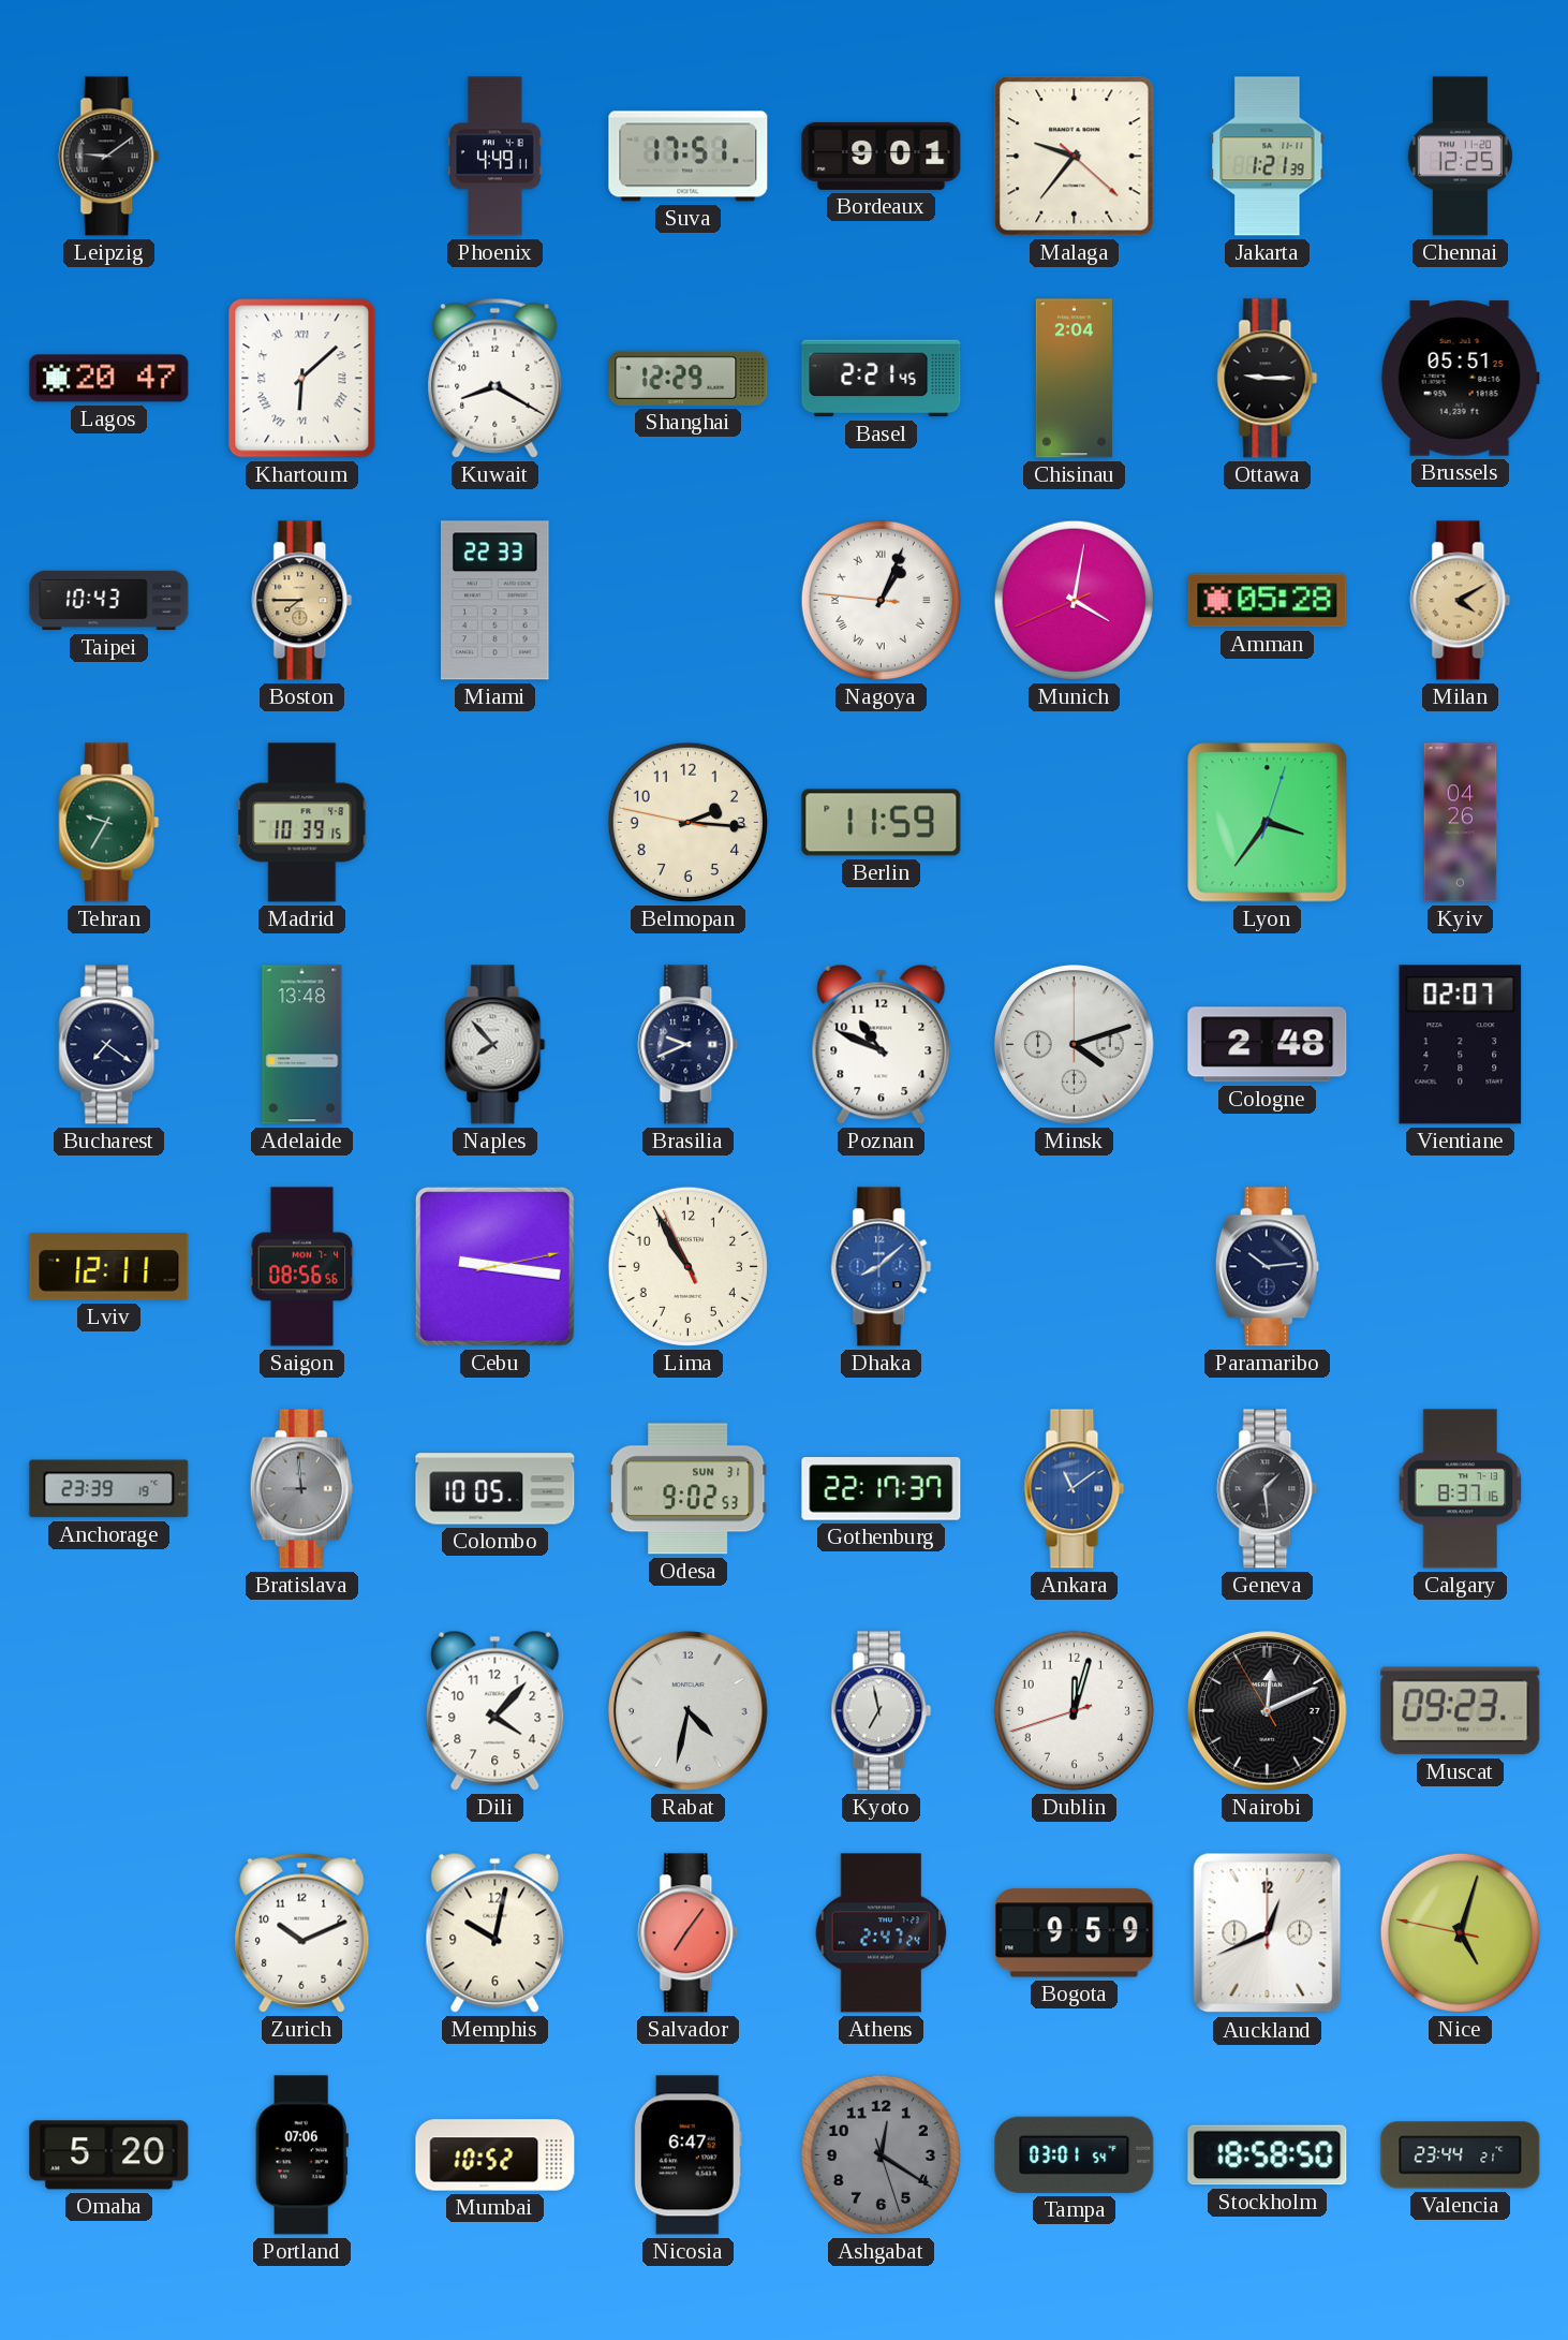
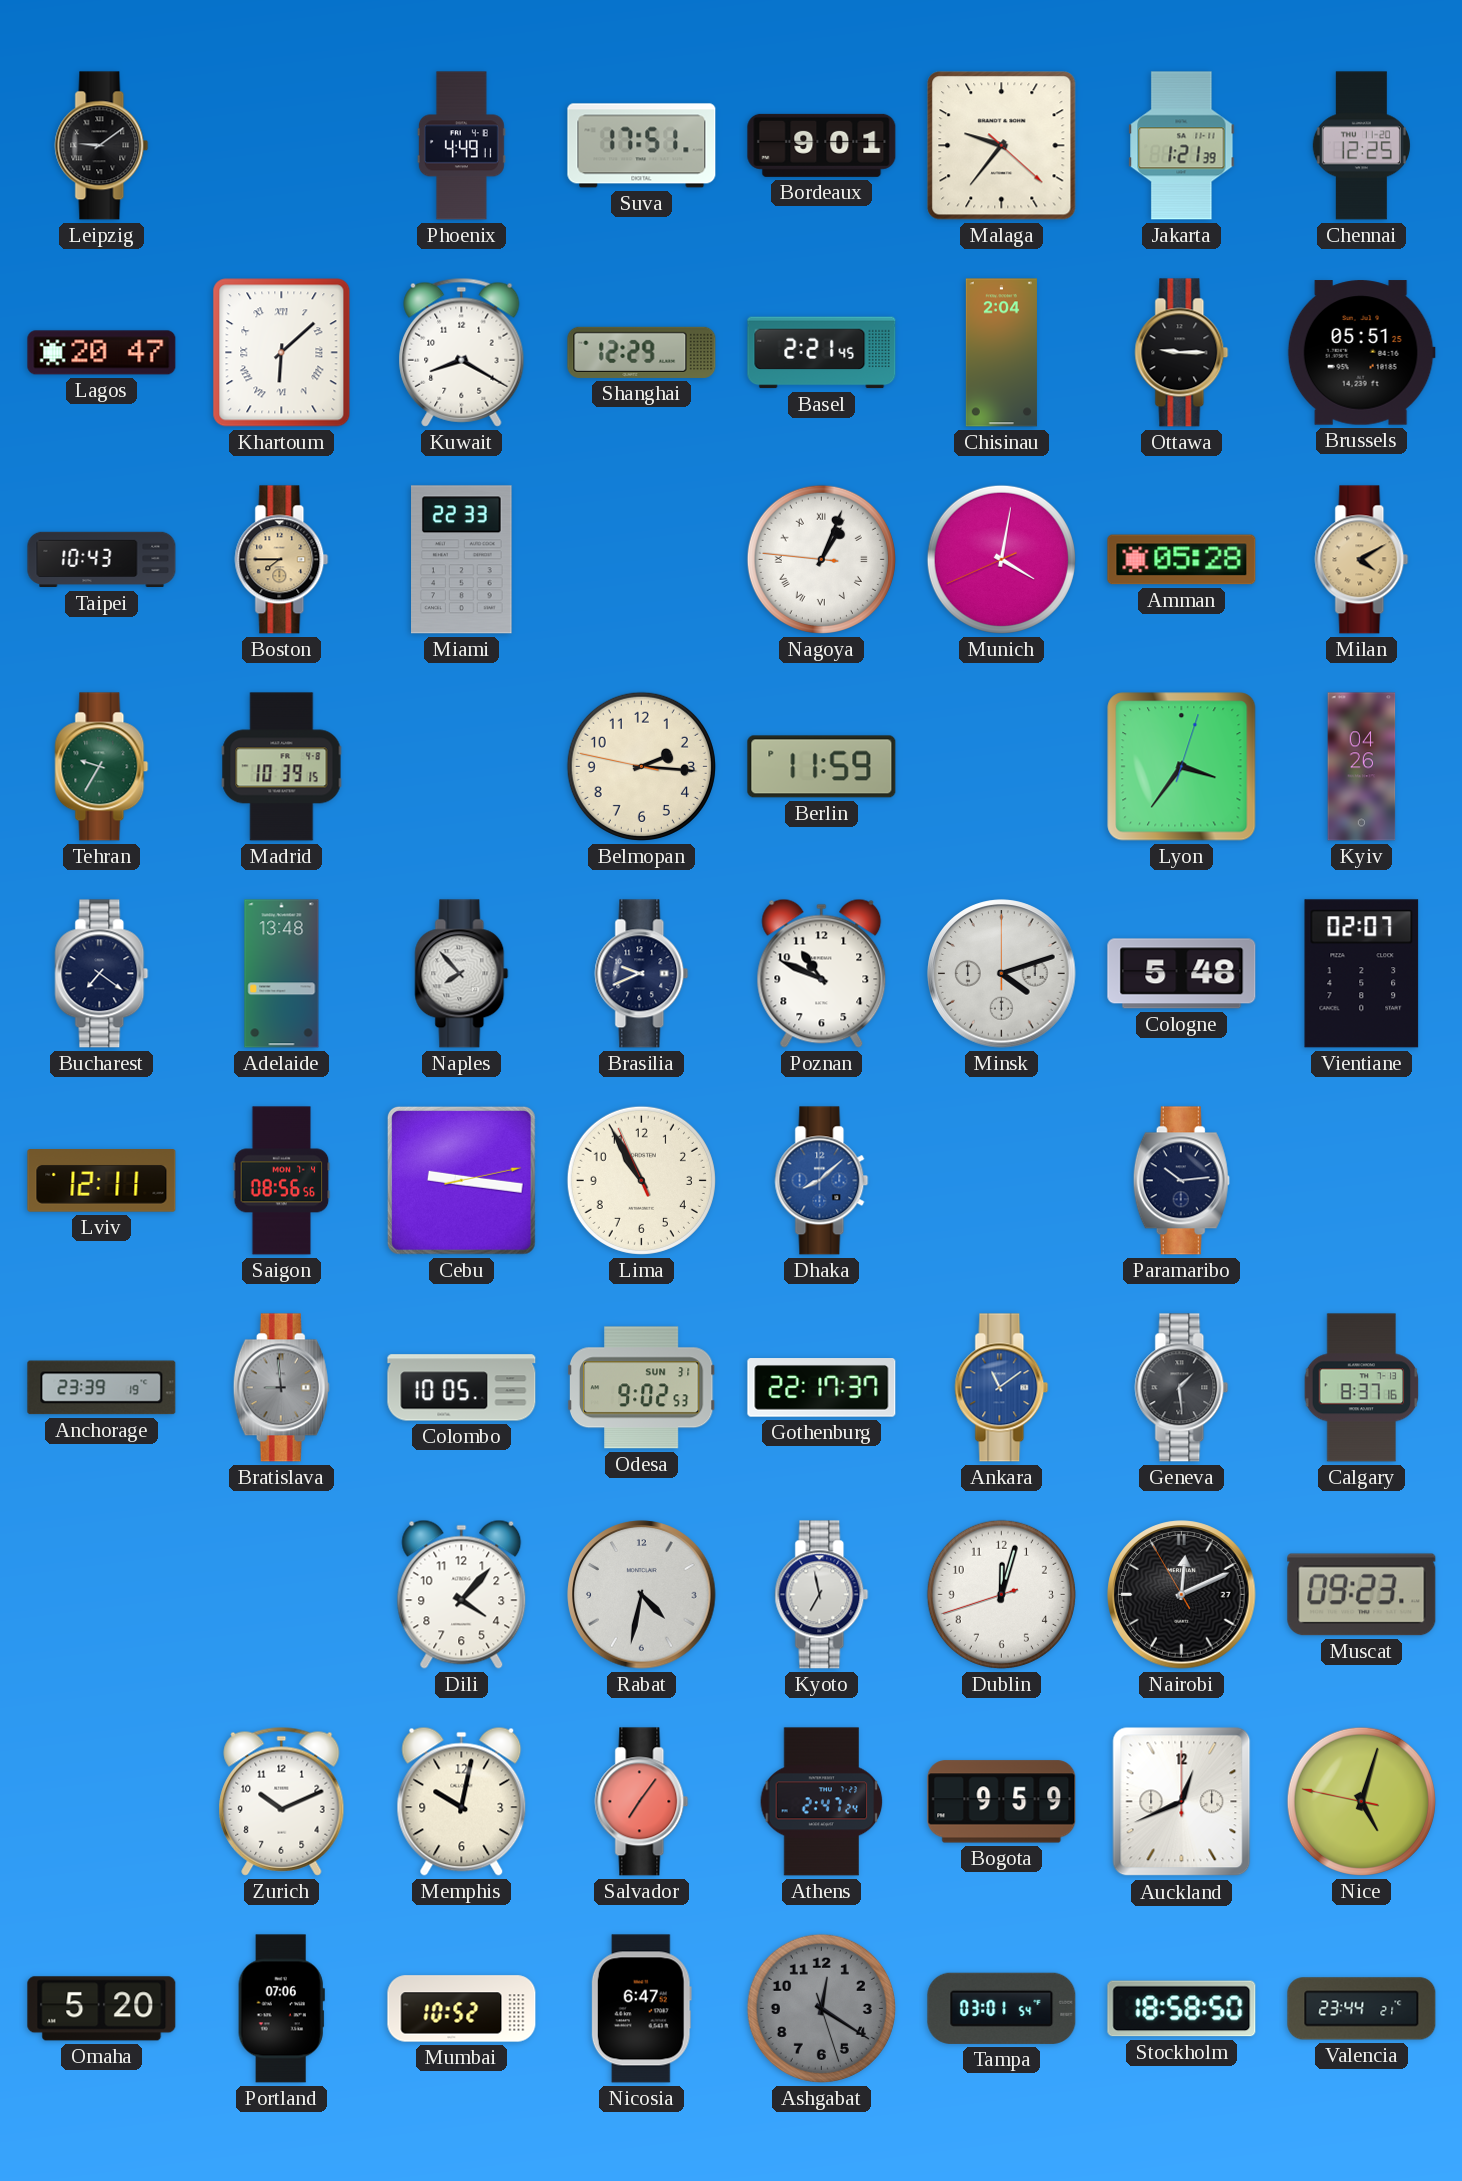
Cologne: 2:48 -> 5:48
